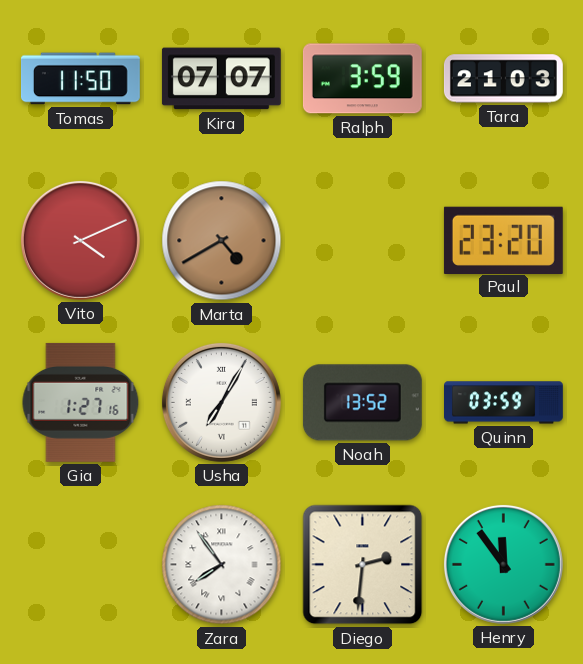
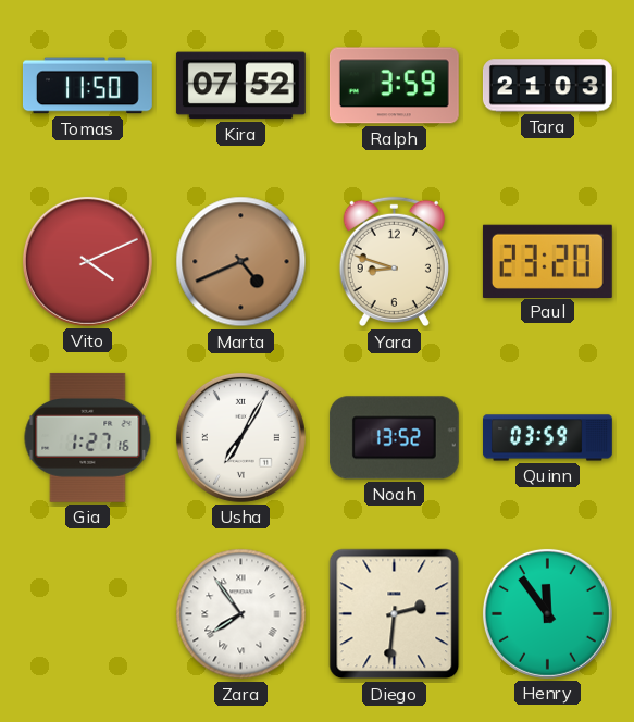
Kira: 07:07 -> 07:52
Marta: 4:40 -> 4:41
Yara: none -> 8:48
